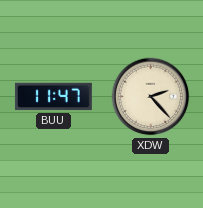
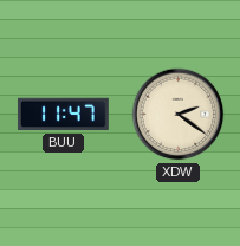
XDW: 2:23 -> 2:21
